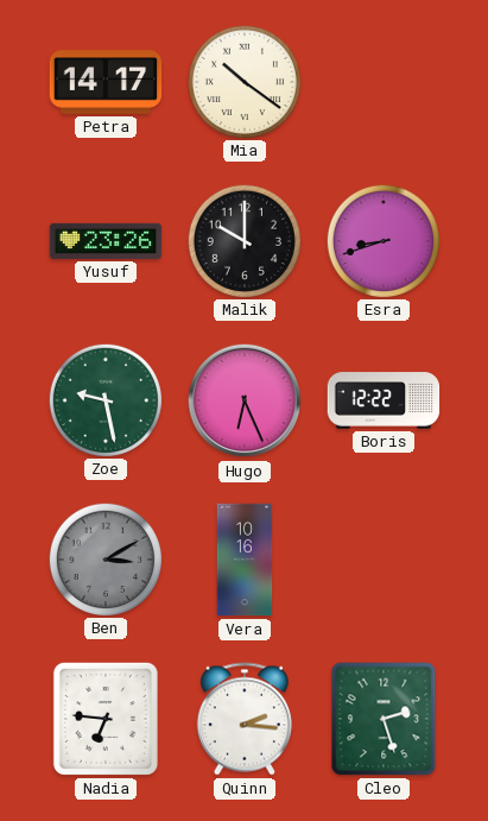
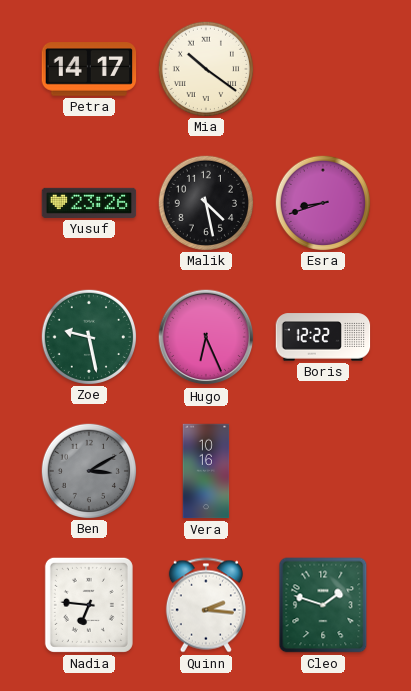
Malik: 10:00 -> 4:28
Cleo: 2:27 -> 1:48
